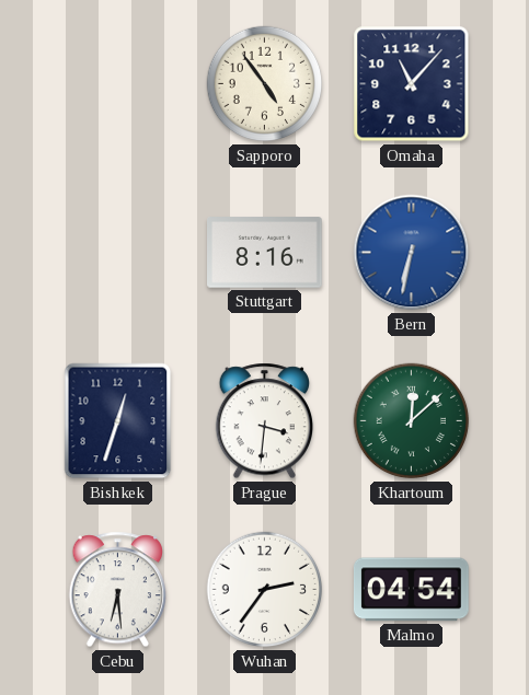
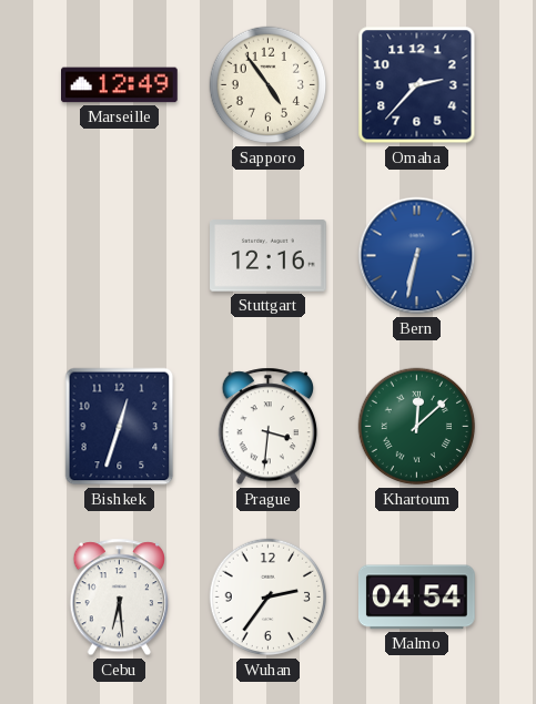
Marseille: none -> 12:49
Omaha: 11:07 -> 2:37
Stuttgart: 8:16 -> 12:16
